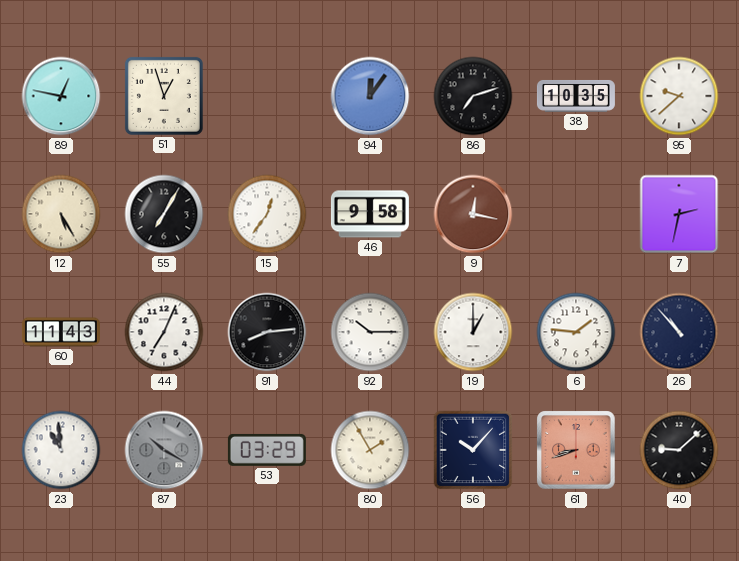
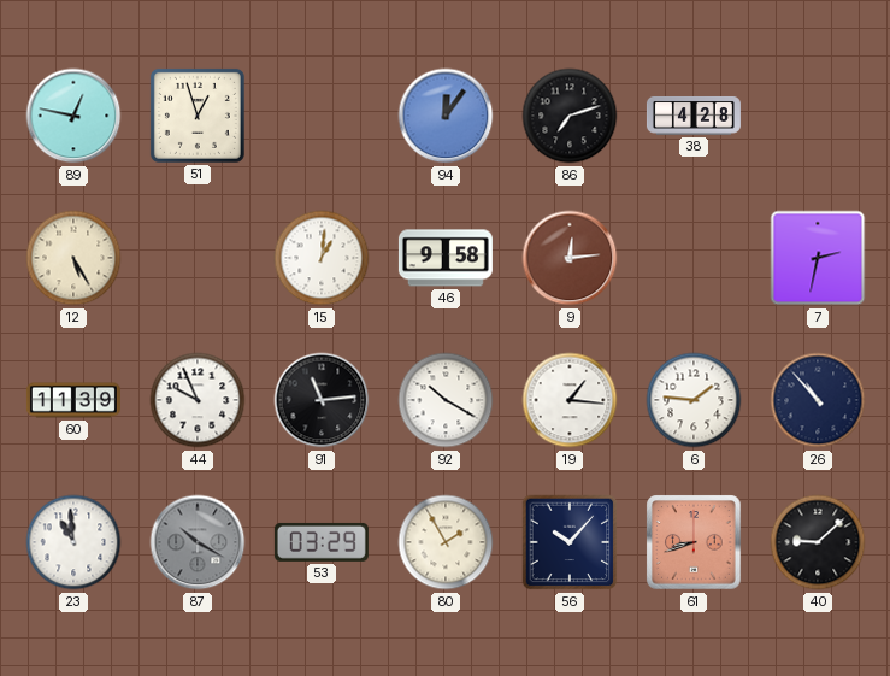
38: 10:35 -> 4:28
95: 9:38 -> none
55: 7:05 -> none
15: 12:36 -> 1:01
9: 12:17 -> 12:14
60: 11:43 -> 11:39
44: 7:04 -> 9:56
91: 8:14 -> 11:14
92: 10:15 -> 10:20
19: 1:00 -> 1:16
